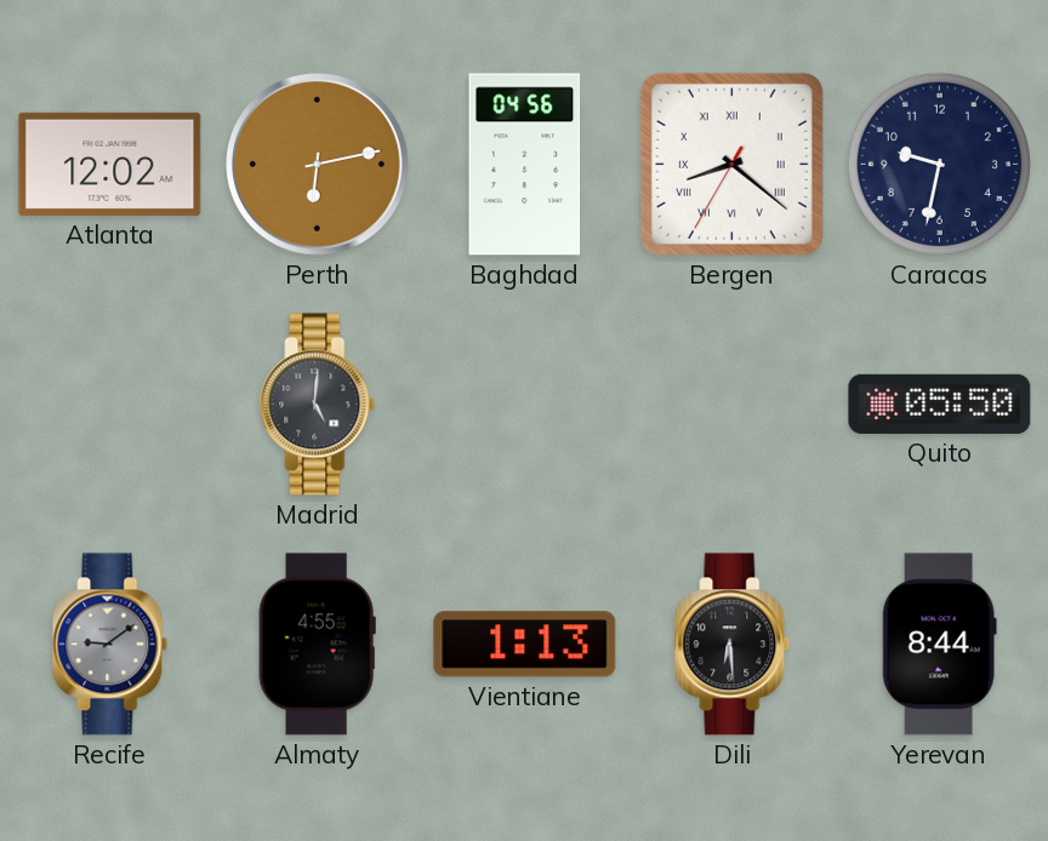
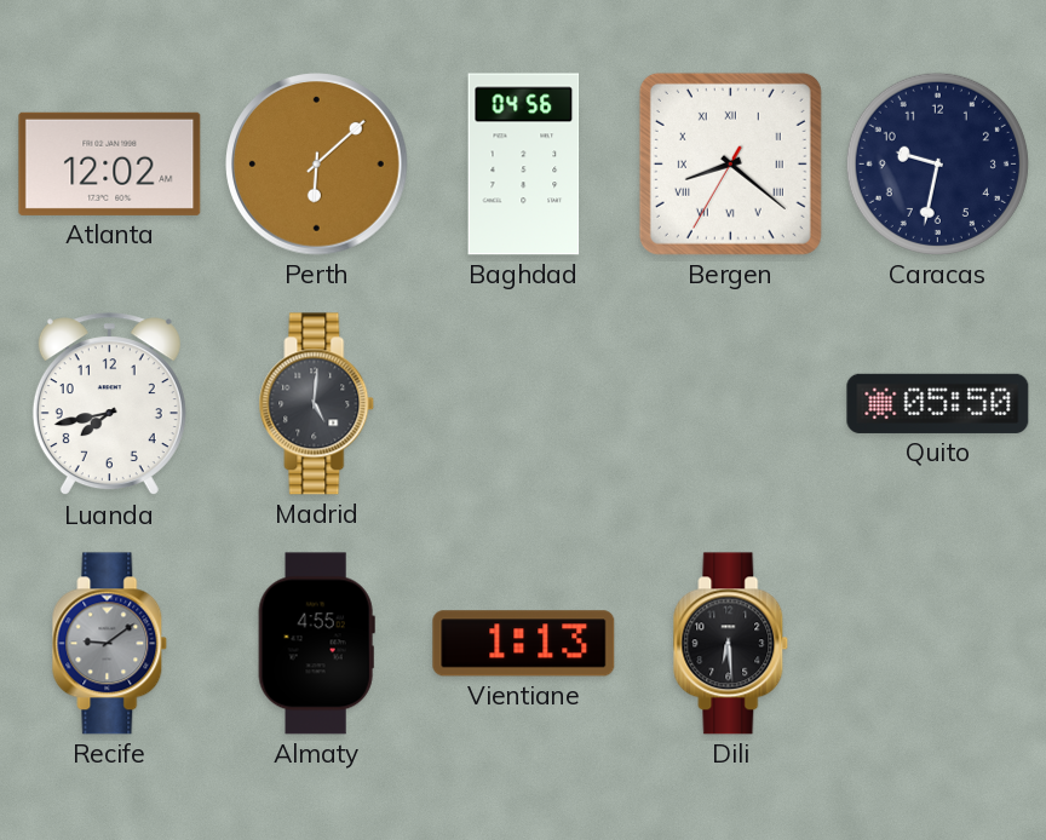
Perth: 6:13 -> 6:08
Luanda: none -> 7:43
Yerevan: 8:44 -> none
